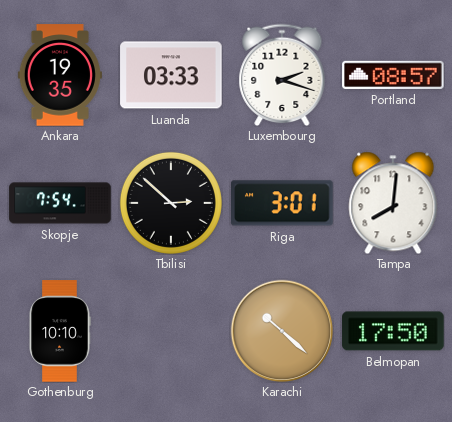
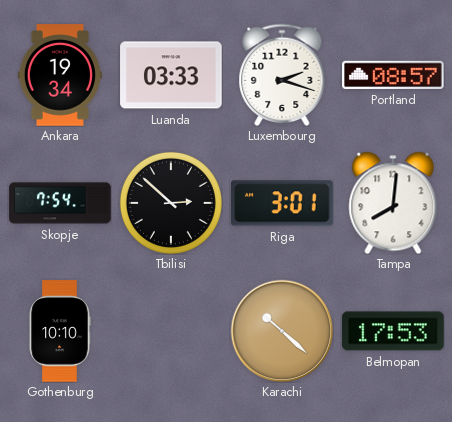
Ankara: 19:35 -> 19:34
Belmopan: 17:50 -> 17:53
